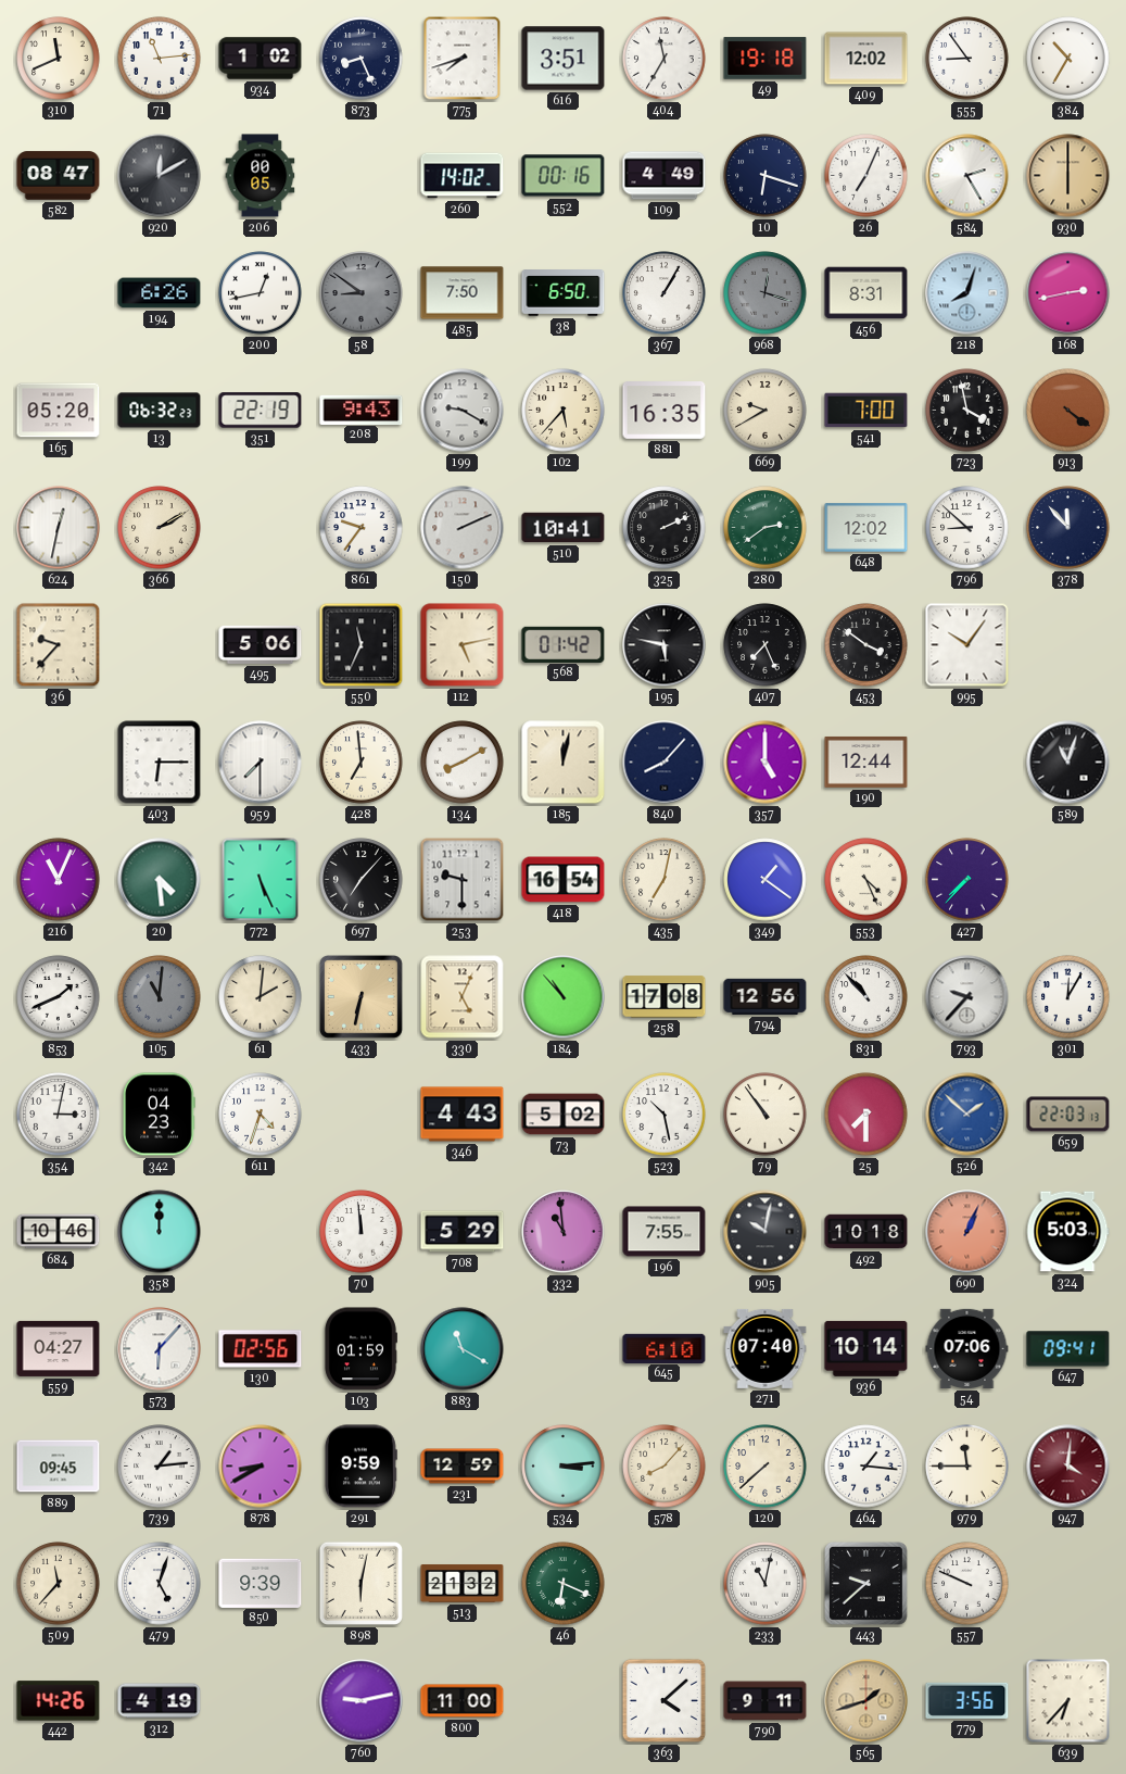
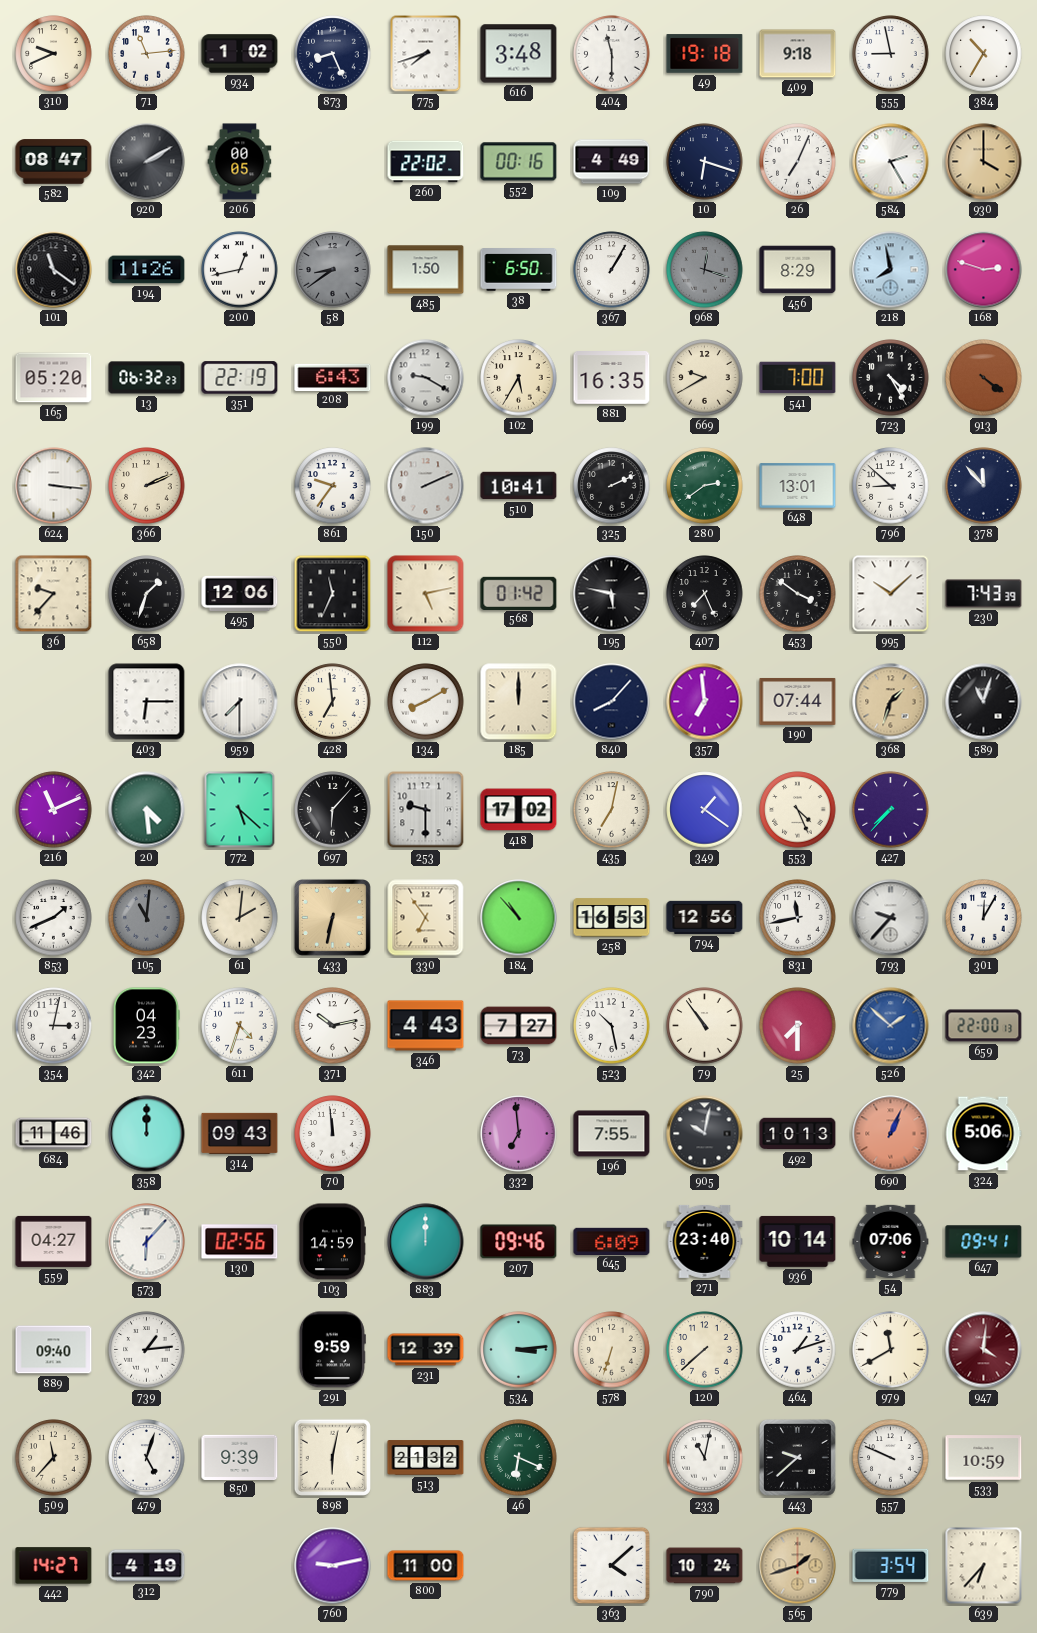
310: 11:41 -> 9:41
616: 3:51 -> 3:48
404: 11:35 -> 11:30
409: 12:02 -> 9:18
555: 8:54 -> 8:58
920: 12:10 -> 2:10
260: 14:02 -> 22:02
930: 6:00 -> 4:00
101: none -> 11:21
194: 6:26 -> 11:26
58: 8:51 -> 8:39
485: 7:50 -> 1:50
456: 8:31 -> 8:29
218: 8:03 -> 7:58
168: 2:43 -> 2:48
208: 9:43 -> 6:43
102: 5:37 -> 5:35
723: 3:58 -> 4:25
624: 12:32 -> 3:16
366: 2:10 -> 2:11
648: 12:02 -> 13:01
658: none -> 1:33
495: 5:06 -> 12:06
995: 10:06 -> 10:08
230: none -> 7:43
185: 12:02 -> 12:00
357: 5:00 -> 6:59
190: 12:44 -> 07:44
368: none -> 1:33
216: 11:04 -> 11:11
772: 5:26 -> 5:22
697: 7:07 -> 6:07
418: 16:54 -> 17:02
330: 5:04 -> 6:54
258: 17:08 -> 16:53
831: 10:53 -> 11:43
371: none -> 10:13
73: 5:02 -> 7:27
659: 22:03 -> 22:00
684: 10:46 -> 11:46
314: none -> 09:43
708: 5:29 -> none
332: 10:59 -> 6:59
492: 10:18 -> 10:13
324: 5:03 -> 5:06
103: 01:59 -> 14:59
883: 11:20 -> 12:00
207: none -> 09:46
645: 6:10 -> 6:09
271: 07:40 -> 23:40
889: 09:45 -> 09:40
878: 8:40 -> none
231: 12:59 -> 12:39
578: 8:07 -> 6:33
464: 1:16 -> 1:12
979: 11:45 -> 11:40
533: none -> 10:59
442: 14:26 -> 14:27
790: 9:11 -> 10:24
779: 3:56 -> 3:54
